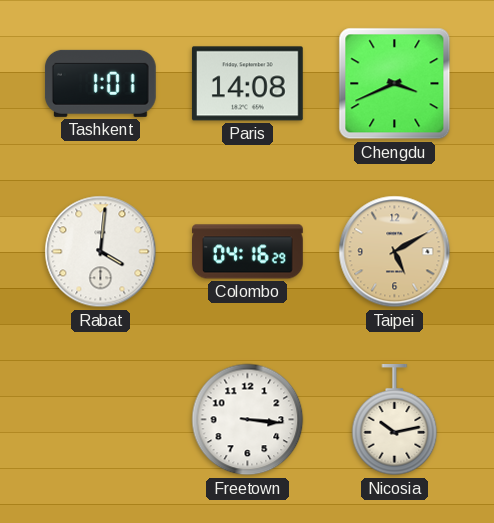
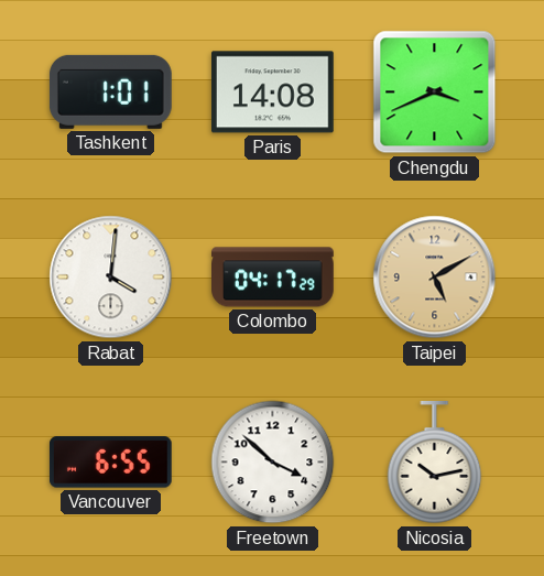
Colombo: 04:16 -> 04:17
Vancouver: none -> 6:55
Freetown: 3:16 -> 3:52
